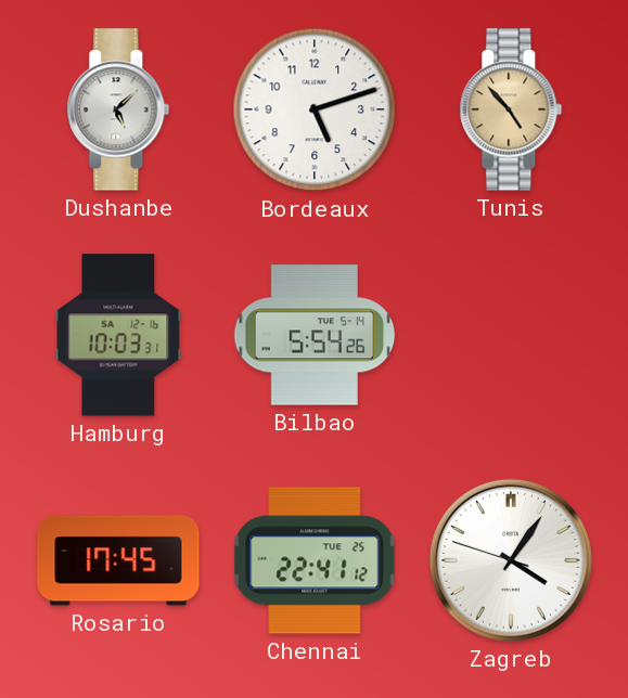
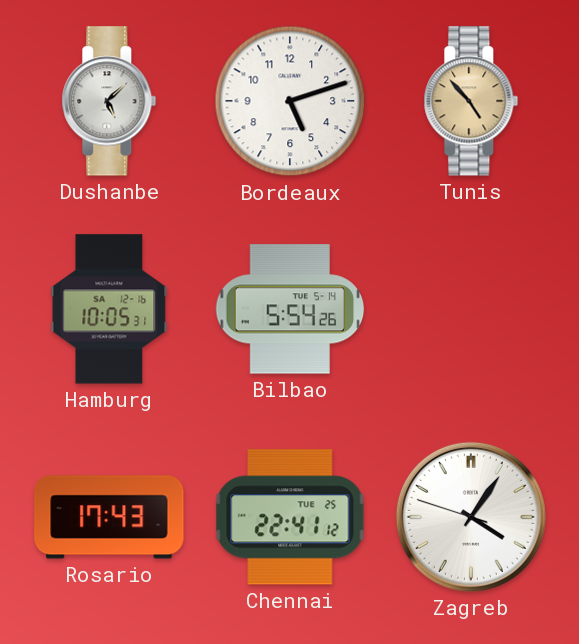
Hamburg: 10:03 -> 10:05
Rosario: 17:45 -> 17:43
